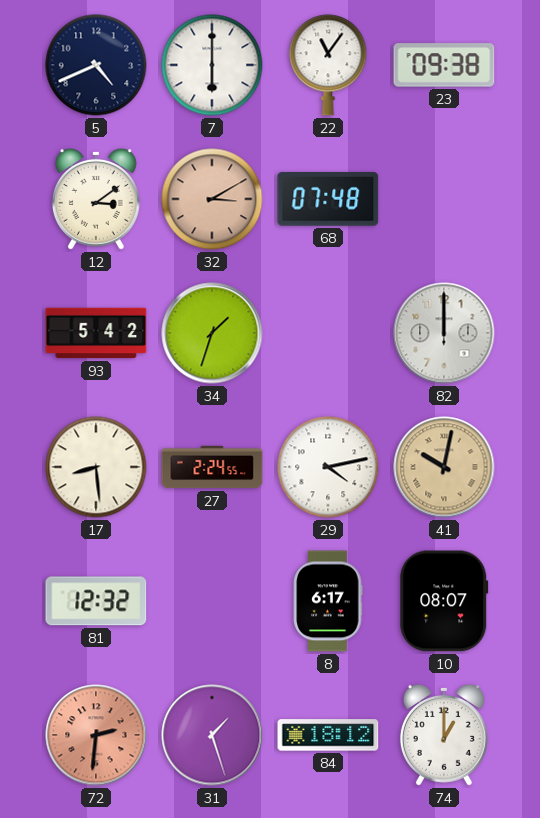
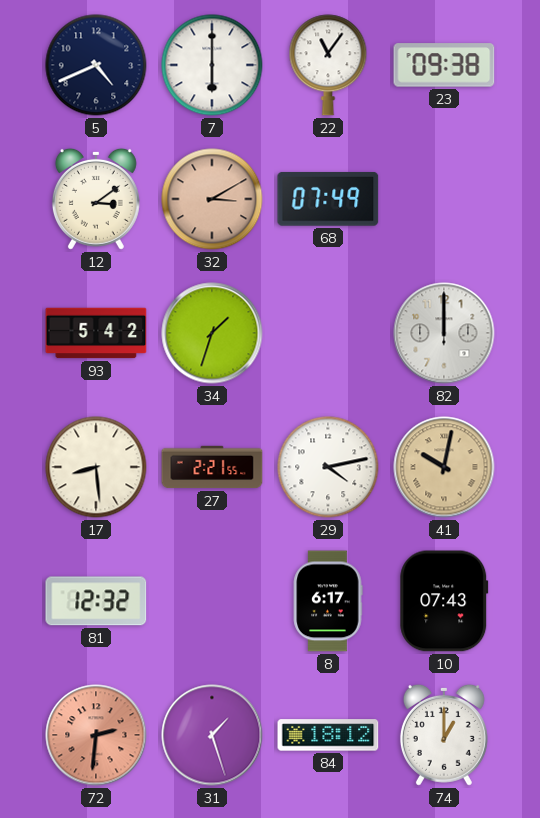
68: 07:48 -> 07:49
27: 2:24 -> 2:21
10: 08:07 -> 07:43
